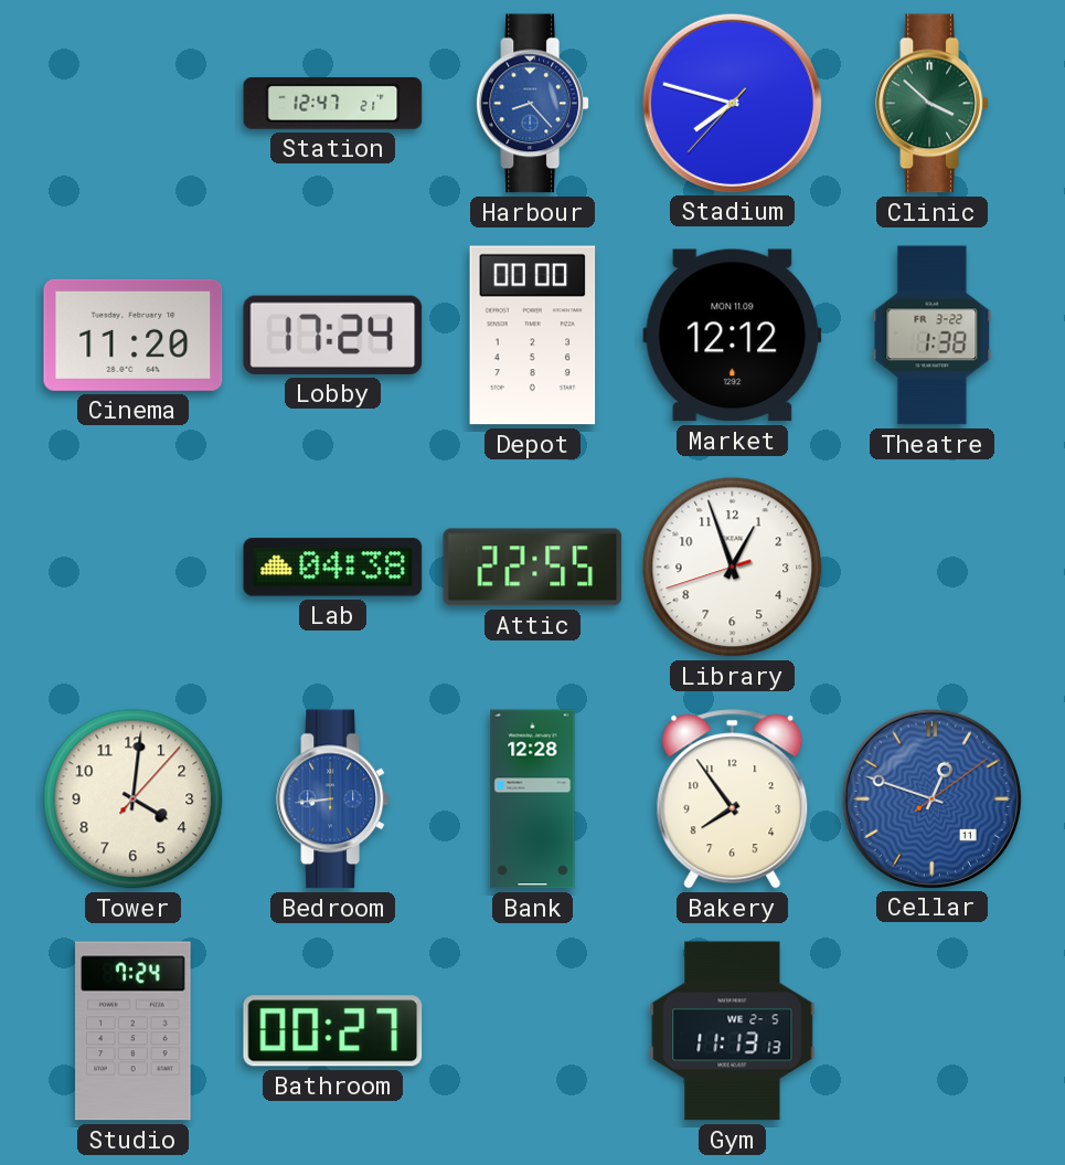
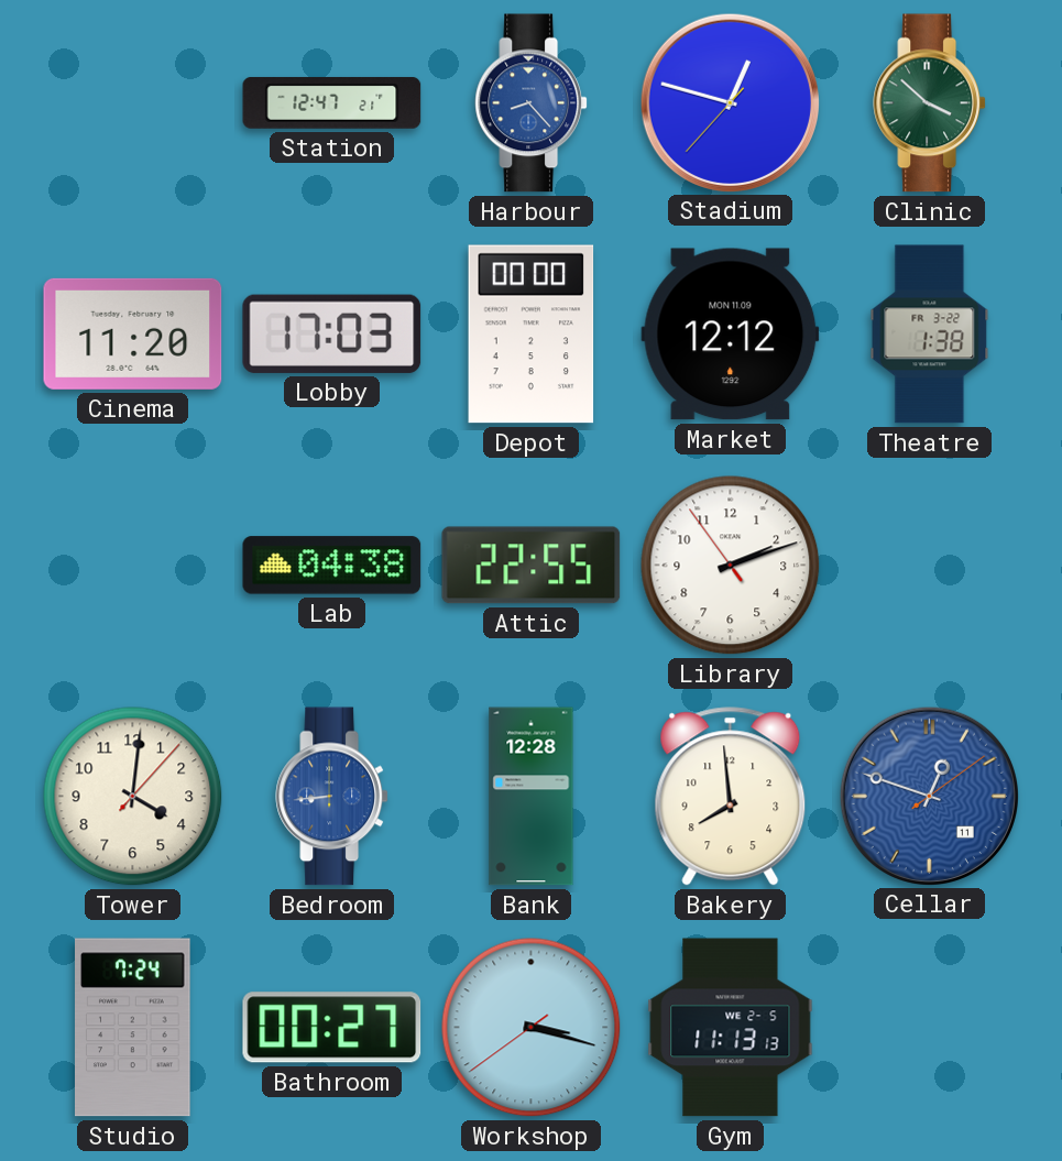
Stadium: 7:47 -> 12:47
Lobby: 17:24 -> 17:03
Library: 12:56 -> 2:11
Bakery: 7:54 -> 7:59
Workshop: none -> 3:17
